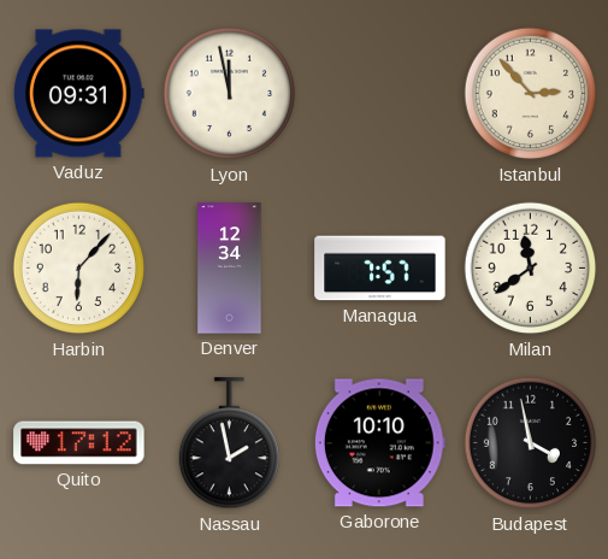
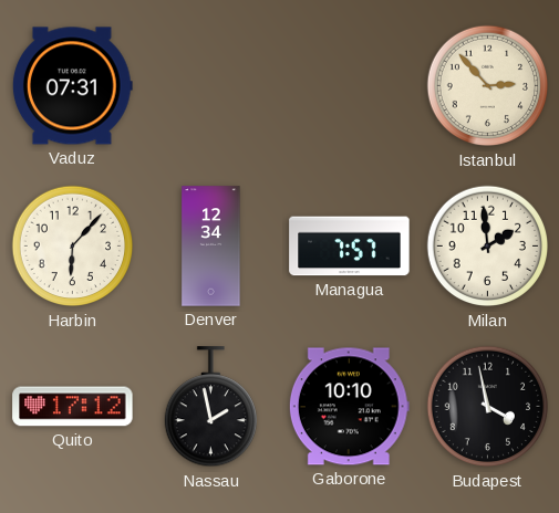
Vaduz: 09:31 -> 07:31
Lyon: 11:58 -> none
Milan: 11:39 -> 1:59
